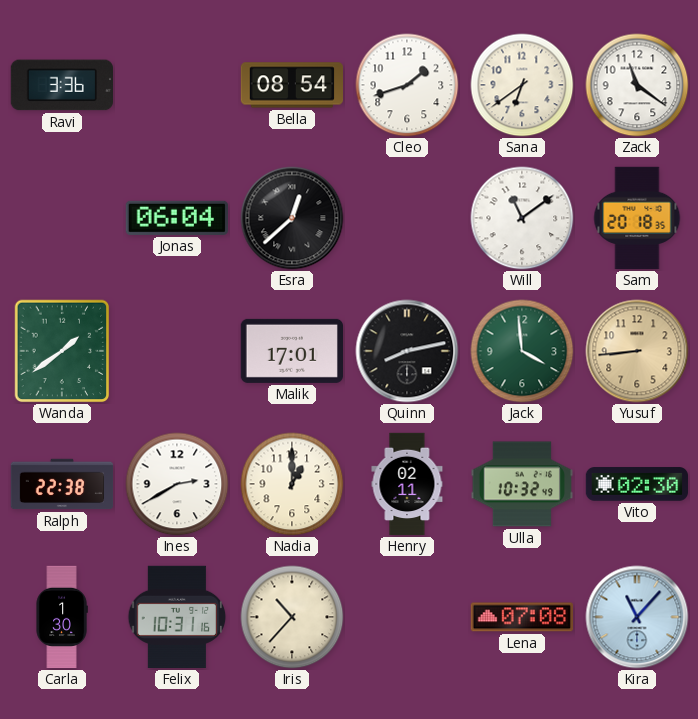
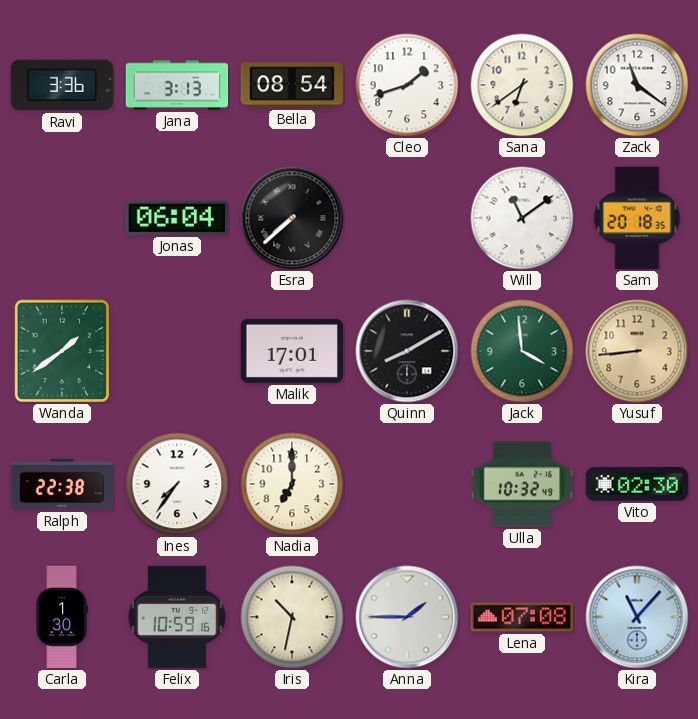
Jana: none -> 3:13
Esra: 12:38 -> 7:38
Quinn: 8:13 -> 8:10
Ines: 2:40 -> 7:36
Nadia: 1:00 -> 7:00
Henry: 02:11 -> none
Felix: 10:31 -> 10:59
Iris: 10:37 -> 10:32
Anna: none -> 1:45
